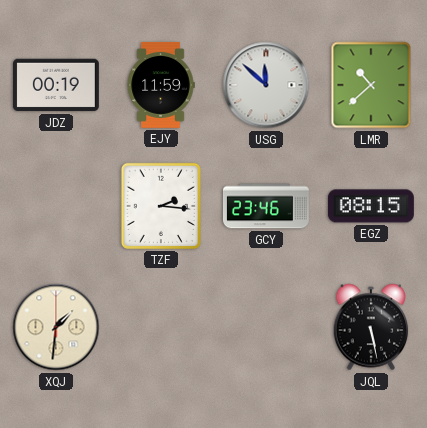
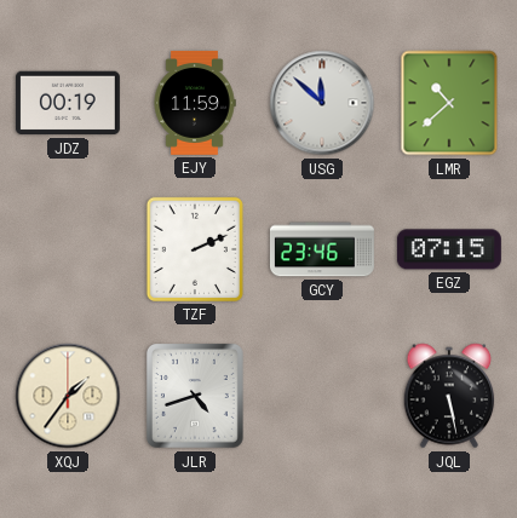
TZF: 2:16 -> 2:11
EGZ: 08:15 -> 07:15
XQJ: 1:31 -> 1:36
JLR: none -> 4:42
